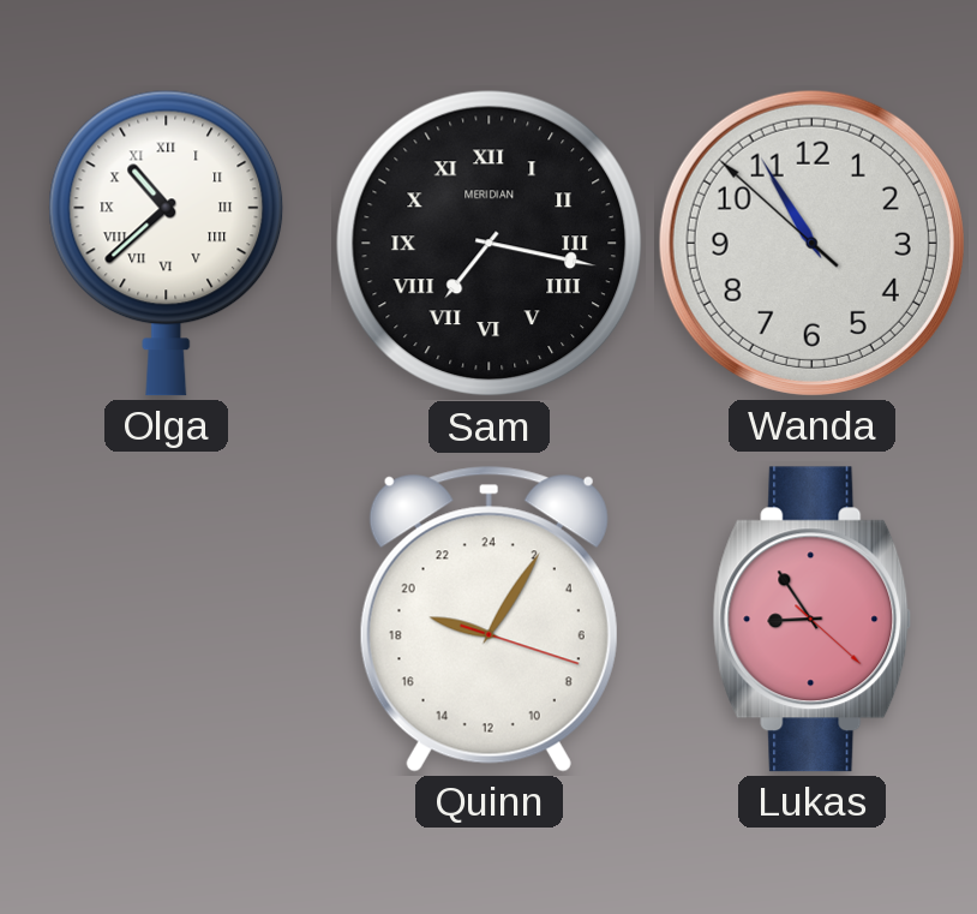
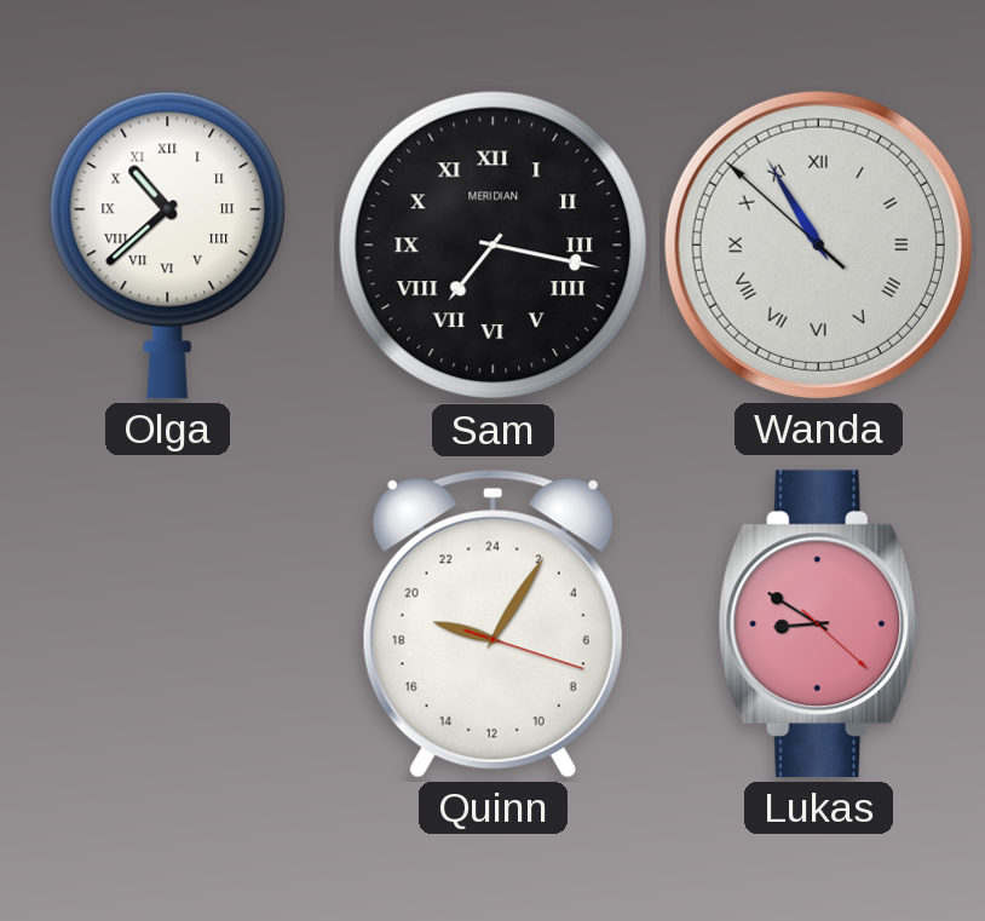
Wanda numerals: Arabic -> Roman
Lukas: 8:54 -> 8:50
